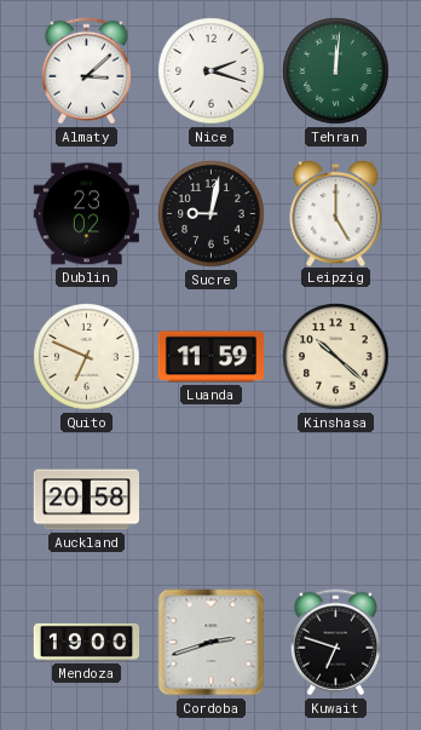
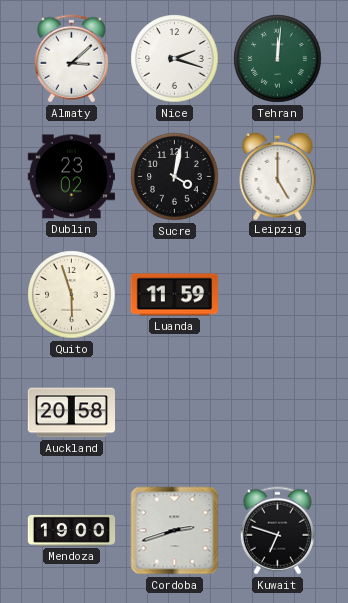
Sucre: 9:02 -> 4:02
Quito: 6:49 -> 5:57
Kinshasa: 10:22 -> none
